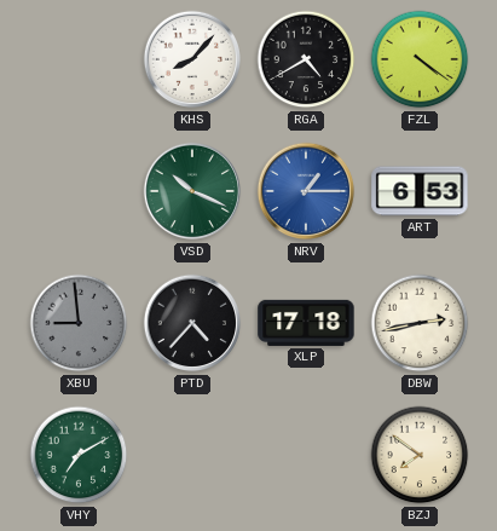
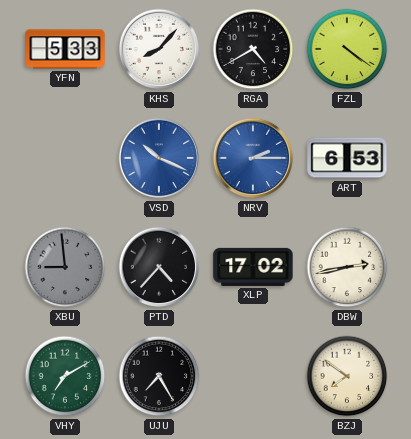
YFN: none -> 5:33
VSD dial: green -> blue
NRV: 1:15 -> 2:15
XLP: 17:18 -> 17:02
UJU: none -> 7:25
